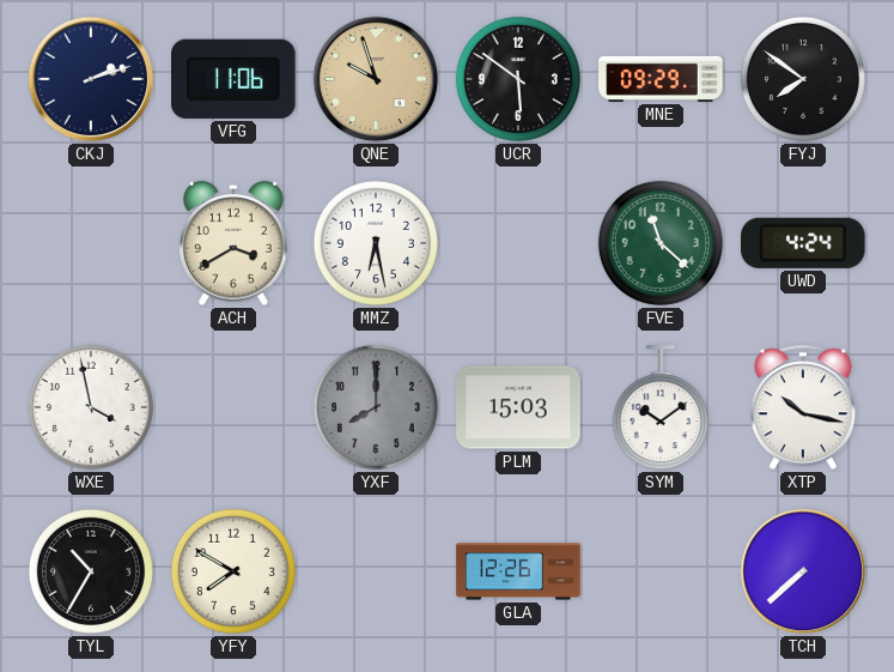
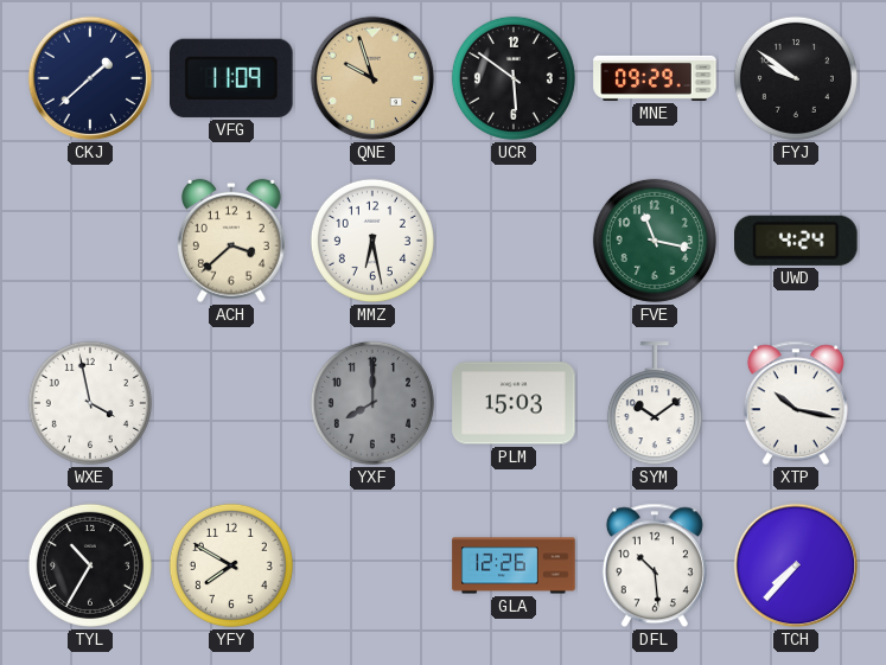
CKJ: 2:12 -> 1:38
VFG: 11:06 -> 11:09
FYJ: 7:51 -> 9:51
ACH: 3:40 -> 3:38
FVE: 11:22 -> 11:17
DFL: none -> 10:29
TCH: 7:38 -> 7:37
